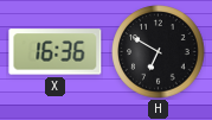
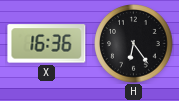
H: 6:50 -> 6:24
